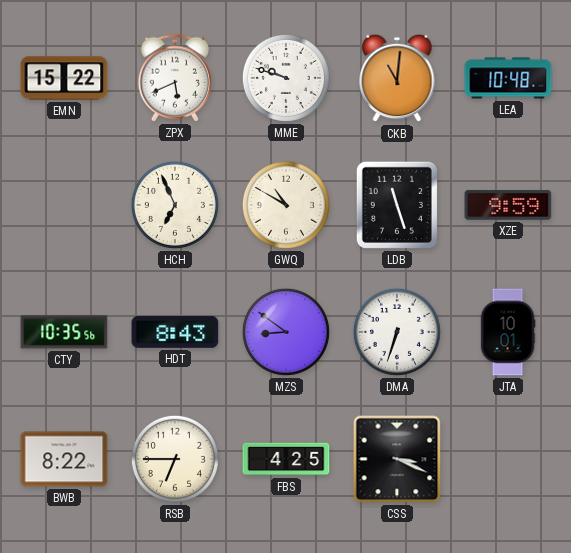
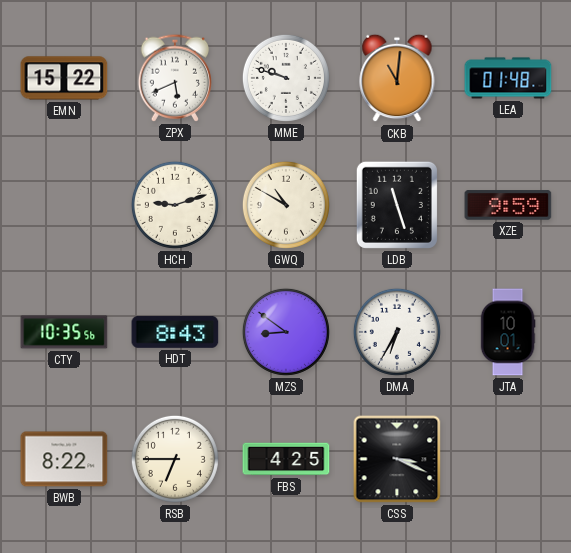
LEA: 10:48 -> 01:48
HCH: 6:56 -> 9:12
DMA: 6:33 -> 6:35
